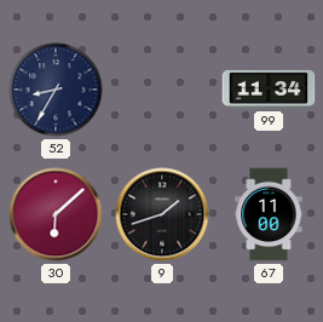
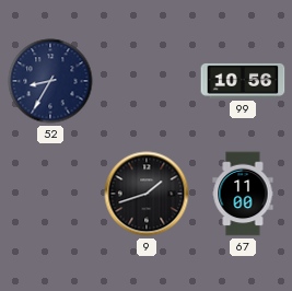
99: 11:34 -> 10:56
30: 6:08 -> none
